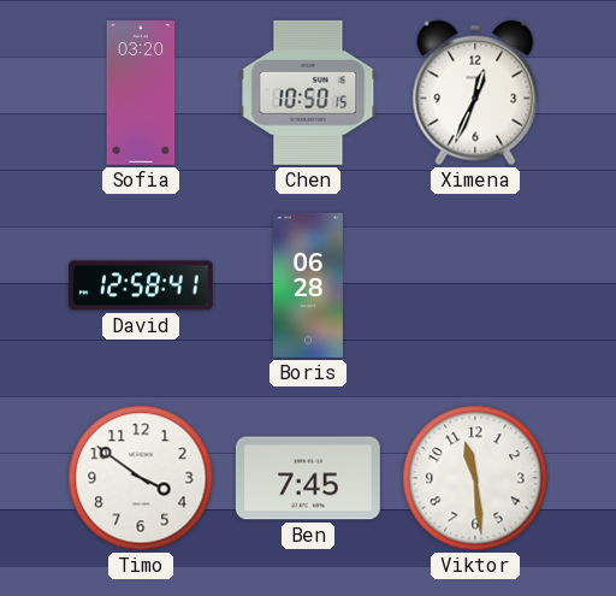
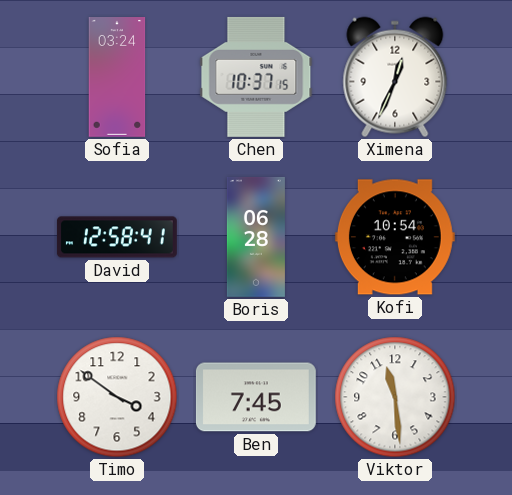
Sofia: 03:20 -> 03:24
Chen: 10:50 -> 10:37
Kofi: none -> 10:54
